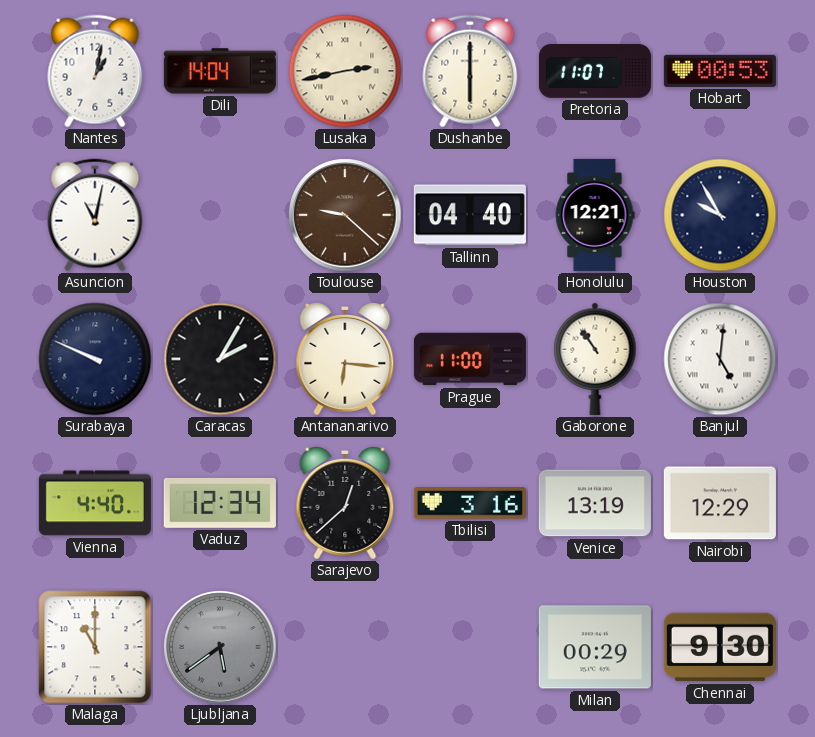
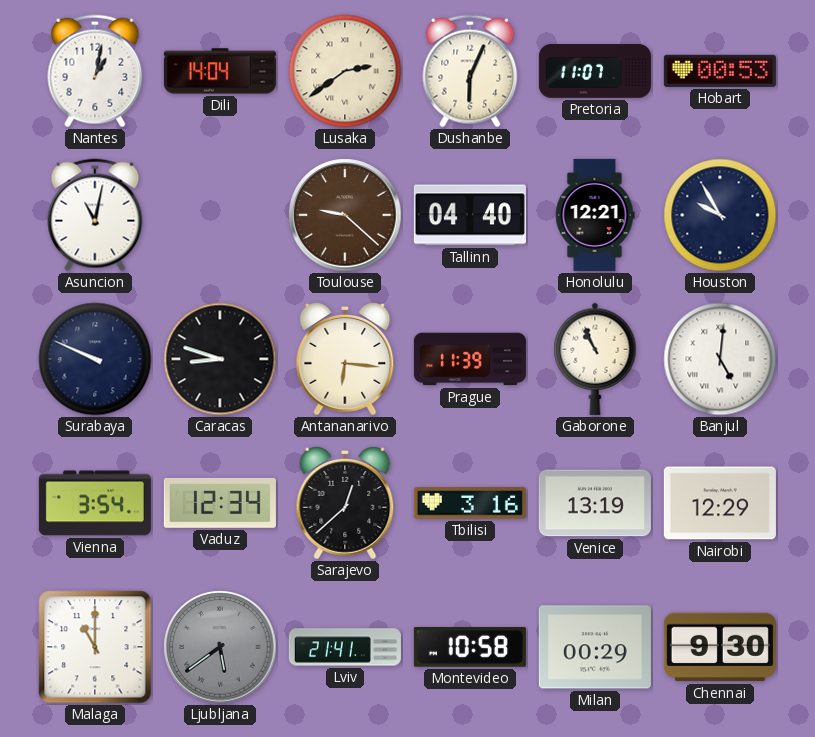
Lusaka: 2:43 -> 2:39
Dushanbe: 6:00 -> 6:04
Caracas: 2:05 -> 8:48
Prague: 11:00 -> 11:39
Gaborone: 10:54 -> 10:56
Vienna: 4:40 -> 3:54
Lviv: none -> 21:41
Montevideo: none -> 10:58
